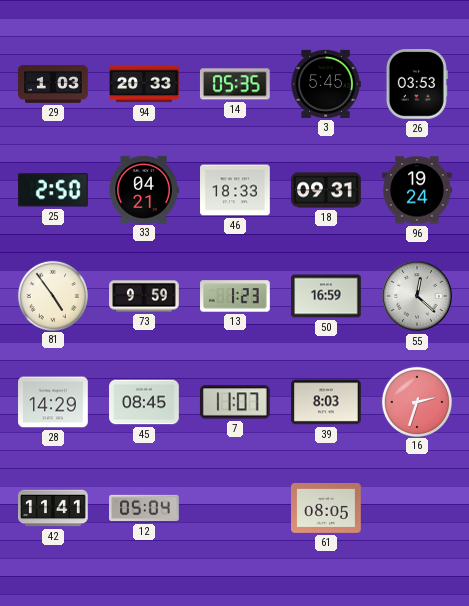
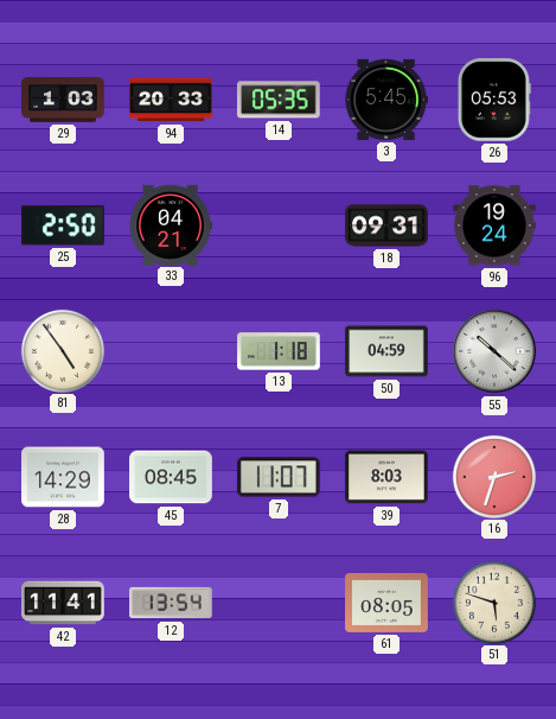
26: 03:53 -> 05:53
46: 18:33 -> none
73: 9:59 -> none
13: 1:23 -> 1:18
50: 16:59 -> 04:59
55: 12:22 -> 10:22
12: 05:04 -> 13:54
51: none -> 5:48
